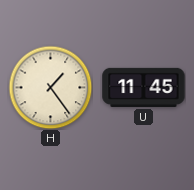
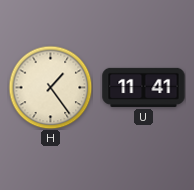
U: 11:45 -> 11:41
